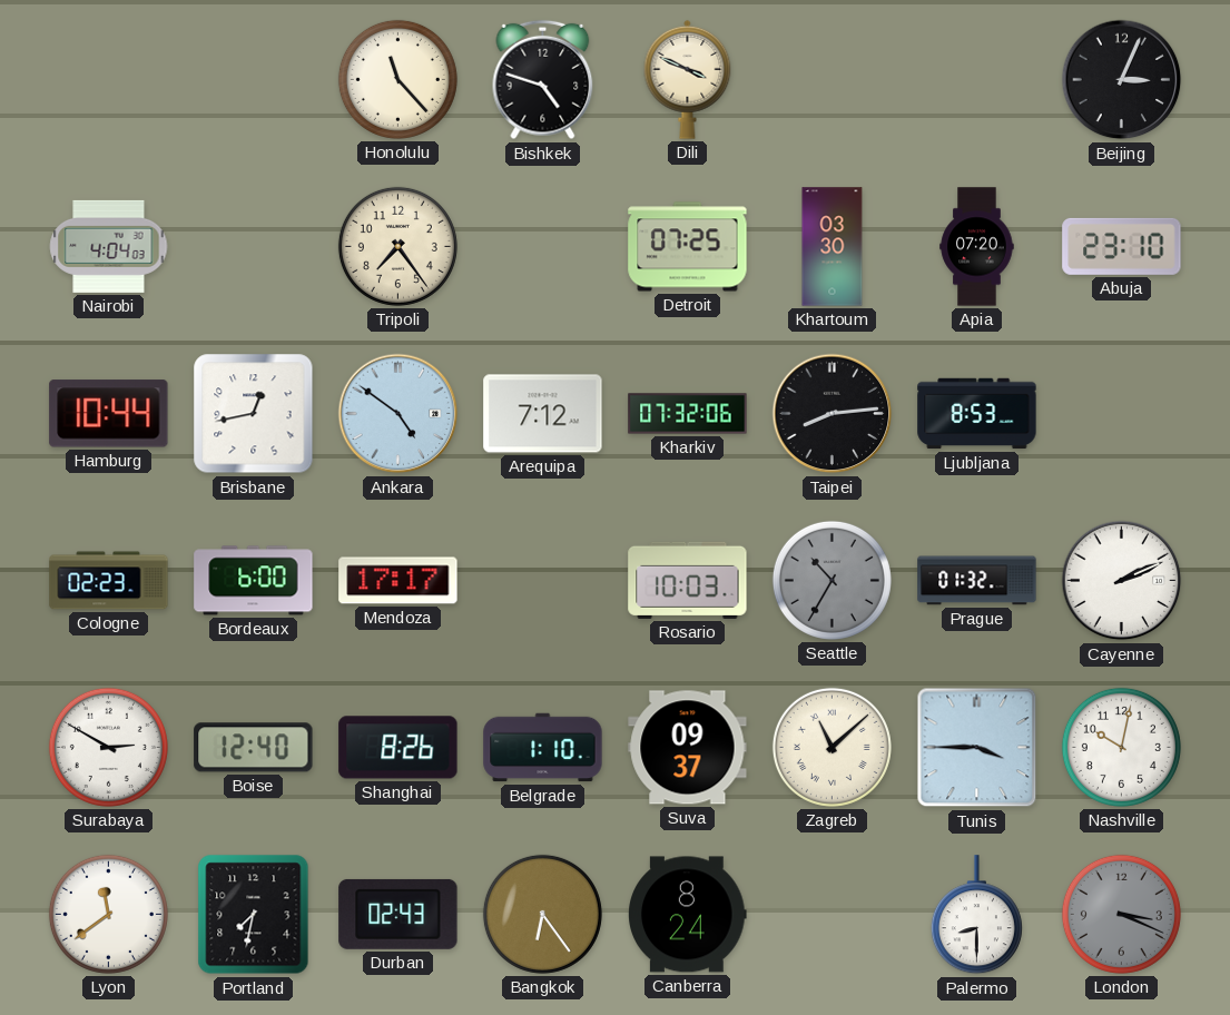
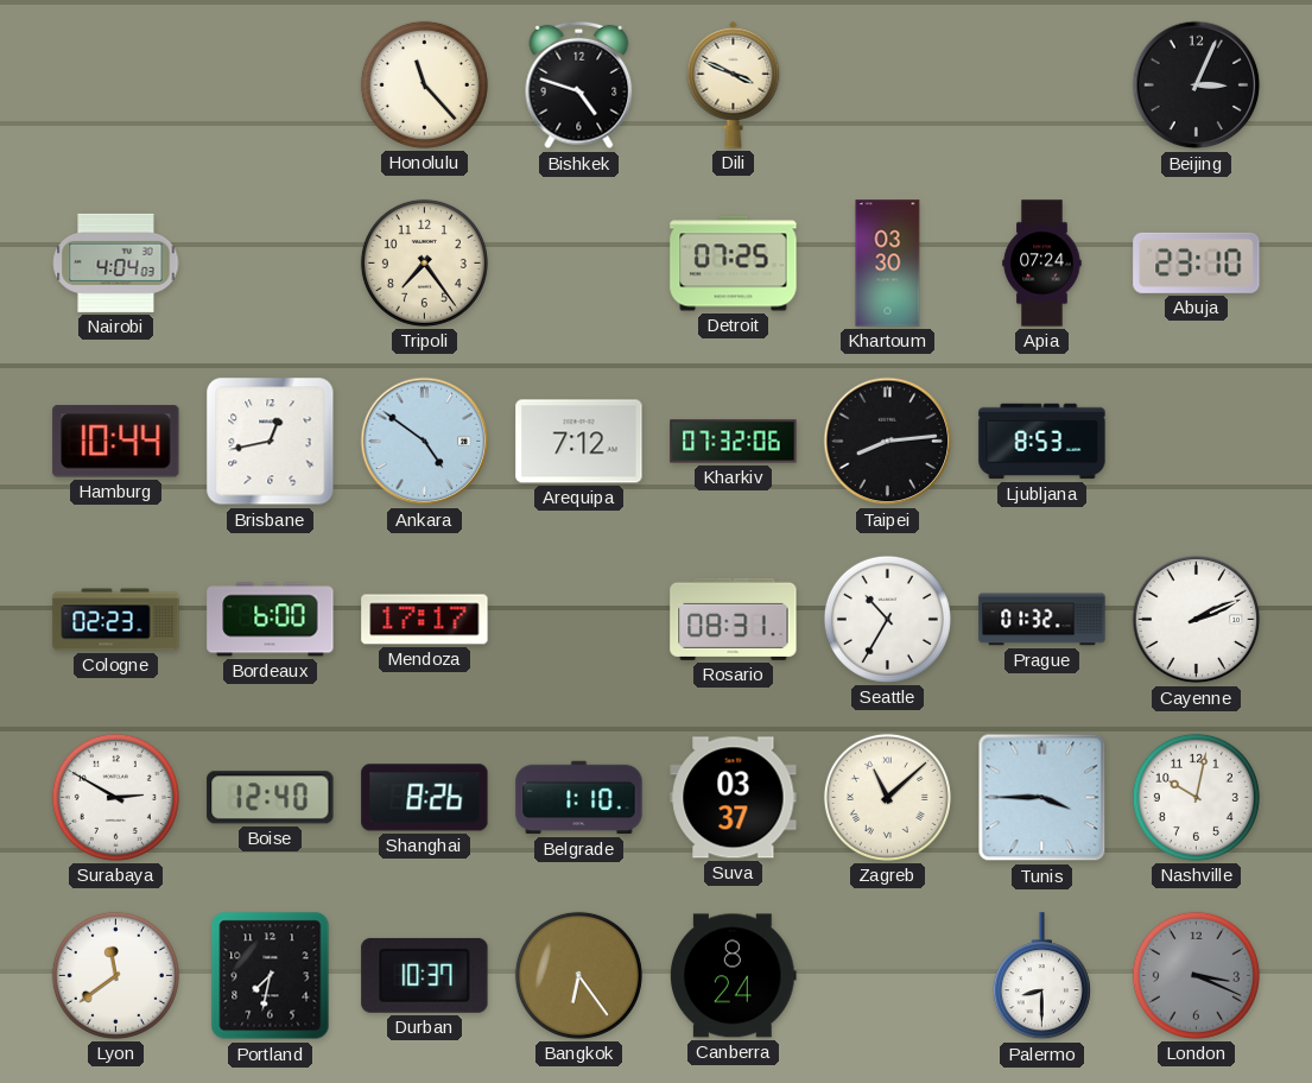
Apia: 07:20 -> 07:24
Rosario: 10:03 -> 08:31
Seattle dial: grey -> white
Suva: 09:37 -> 03:37
Durban: 02:43 -> 10:37
